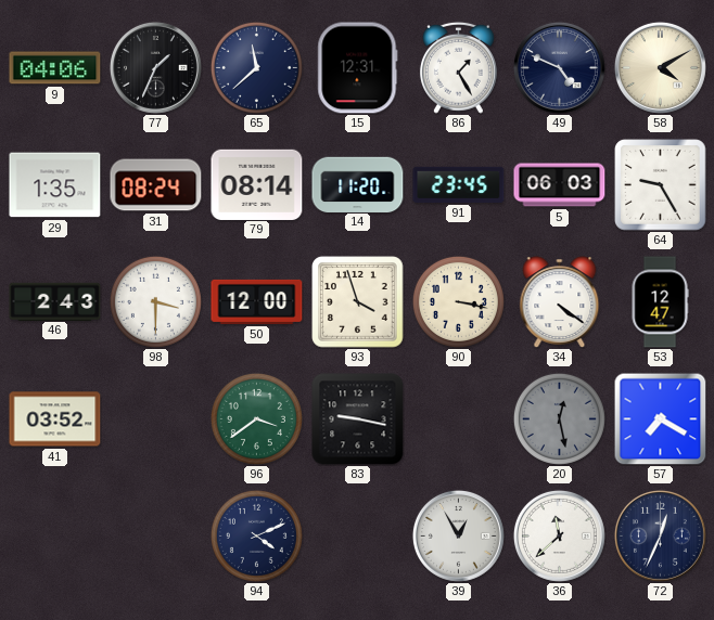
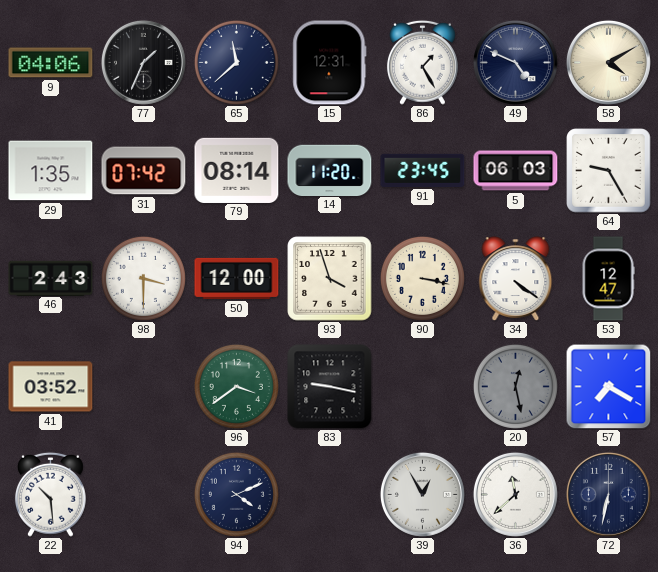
31: 08:24 -> 07:42
22: none -> 10:29
72: 12:34 -> 6:32
